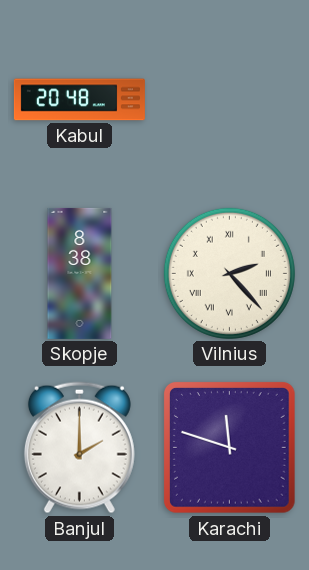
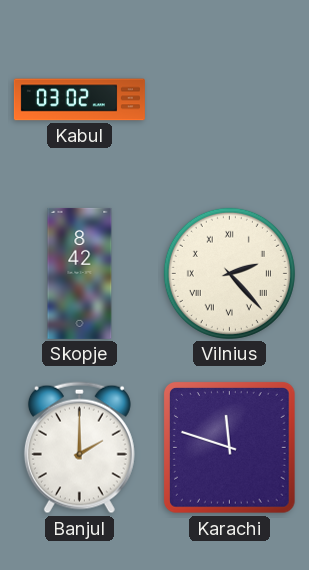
Kabul: 20:48 -> 03:02
Skopje: 8:38 -> 8:42
